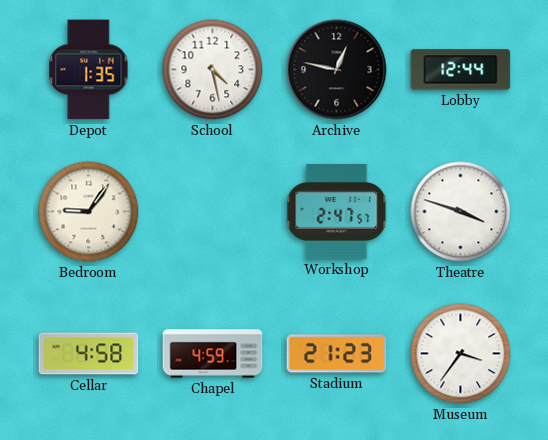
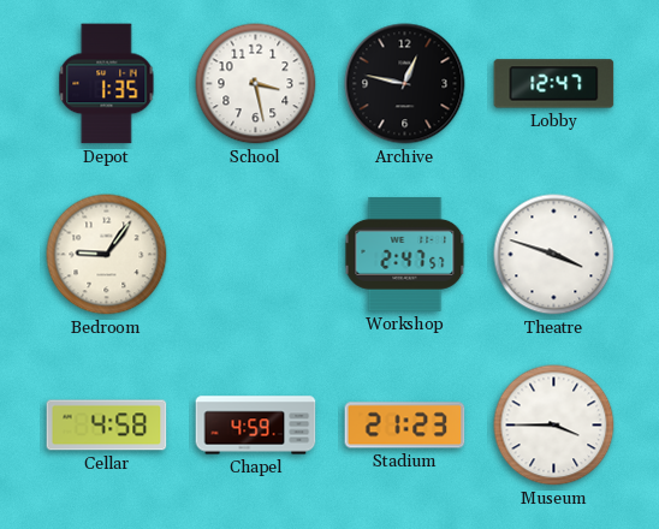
School: 4:28 -> 3:28
Lobby: 12:44 -> 12:47
Museum: 3:36 -> 3:45
